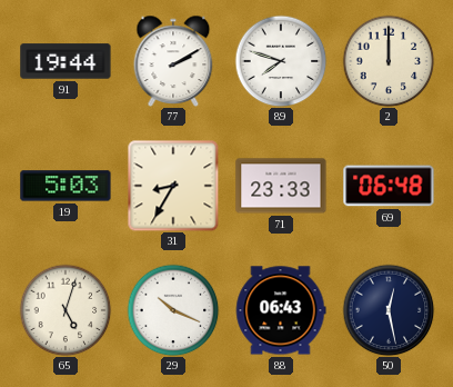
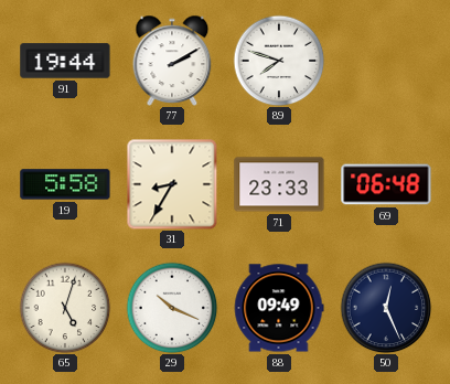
2: 12:00 -> none
19: 5:03 -> 5:58
88: 06:43 -> 09:49
50: 12:28 -> 12:26
